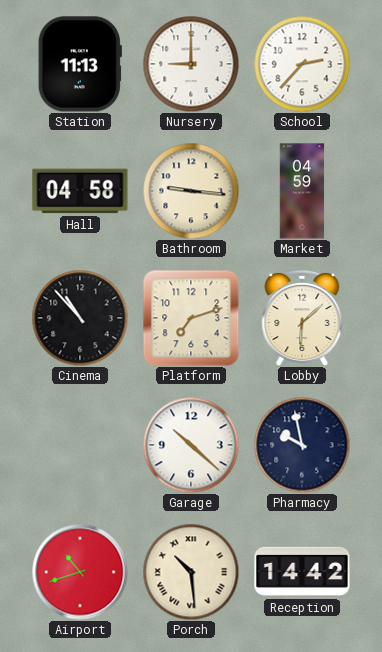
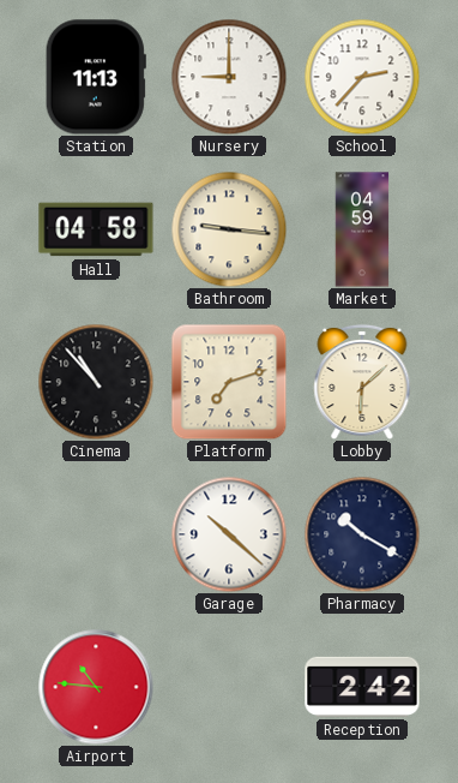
Pharmacy: 9:58 -> 10:20
Airport: 10:42 -> 10:46
Porch: 10:29 -> none
Reception: 14:42 -> 2:42
